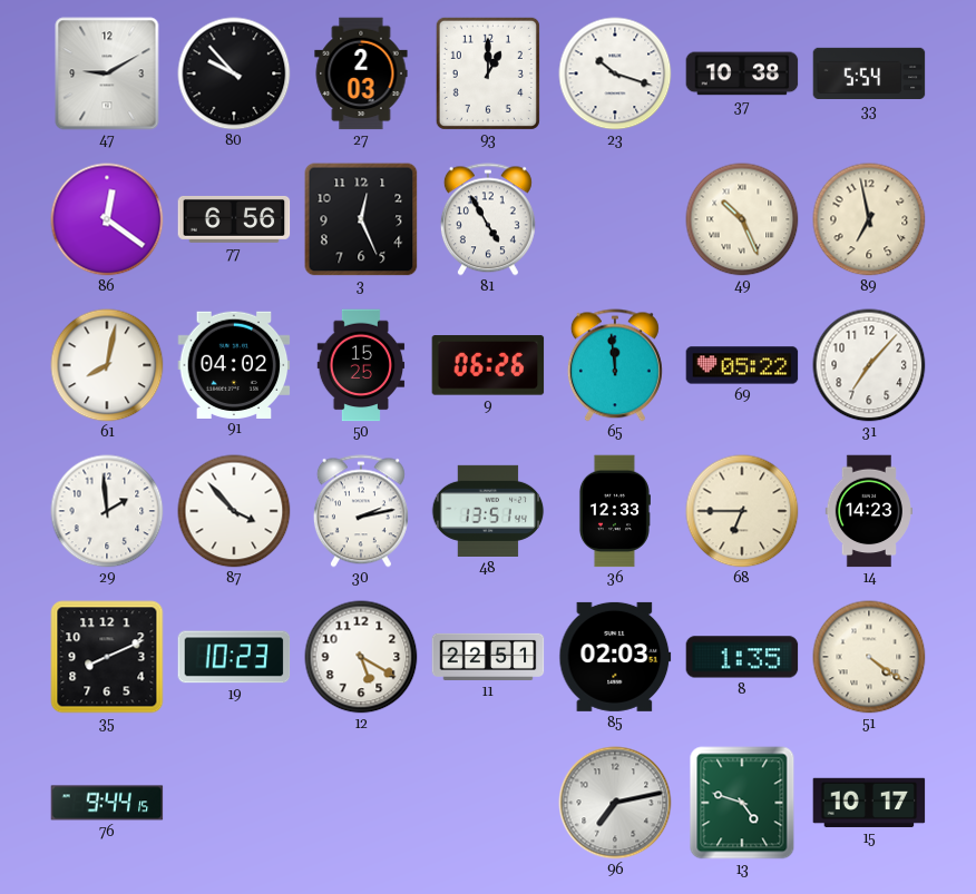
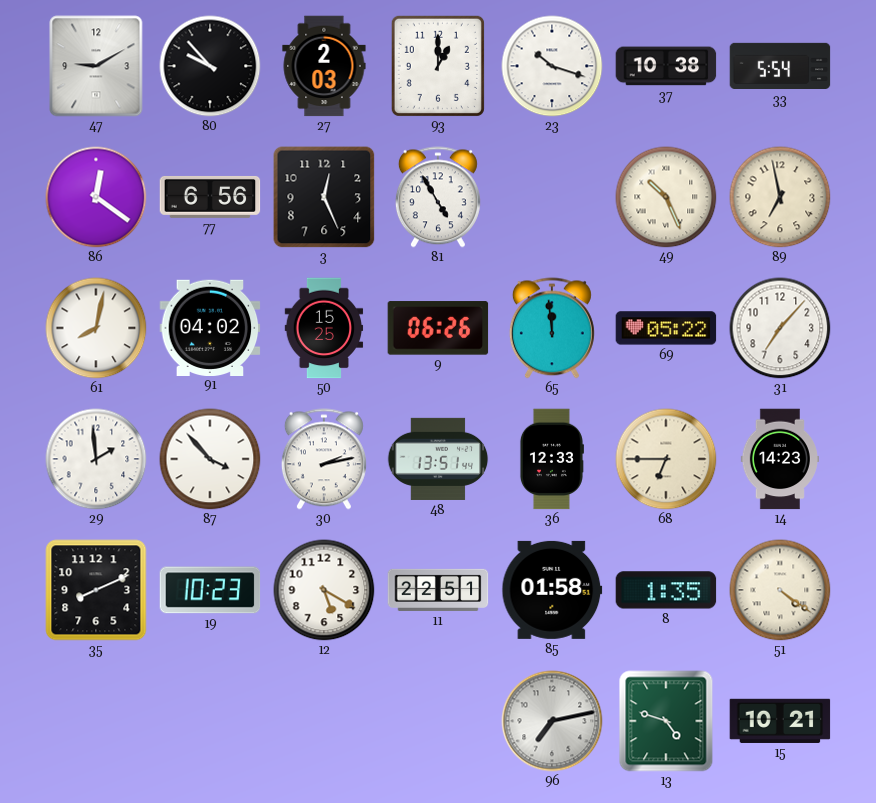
85: 02:03 -> 01:58
76: 9:44 -> none
15: 10:17 -> 10:21
